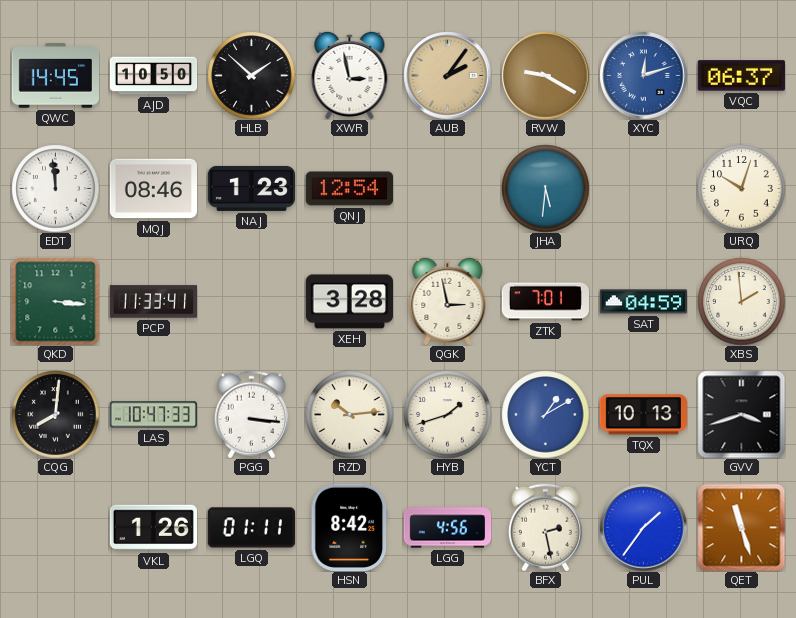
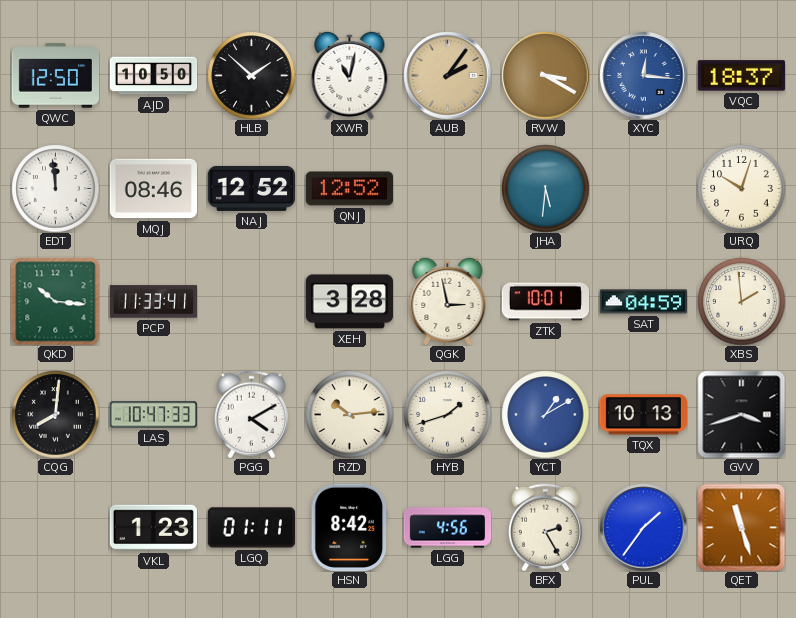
QWC: 14:45 -> 12:50
XWR: 2:58 -> 11:02
RVW: 9:20 -> 3:20
XYC: 12:12 -> 12:16
VQC: 06:37 -> 18:37
NAJ: 1:23 -> 12:52
QNJ: 12:54 -> 12:52
QKD: 3:16 -> 10:16
ZTK: 7:01 -> 10:01
PGG: 3:16 -> 4:10
VKL: 1:26 -> 1:23
BFX: 2:28 -> 2:25
